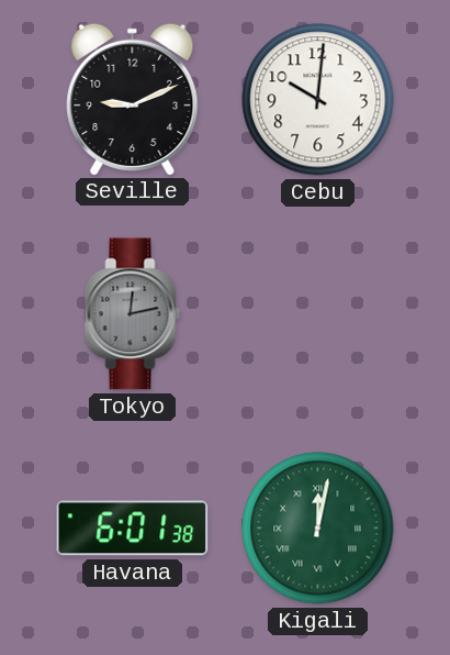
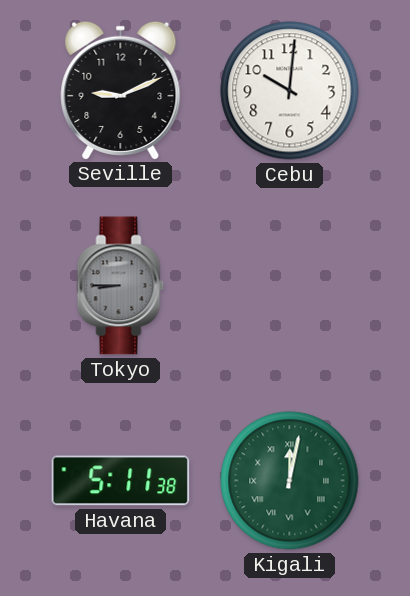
Tokyo: 12:13 -> 8:45
Havana: 6:01 -> 5:11
